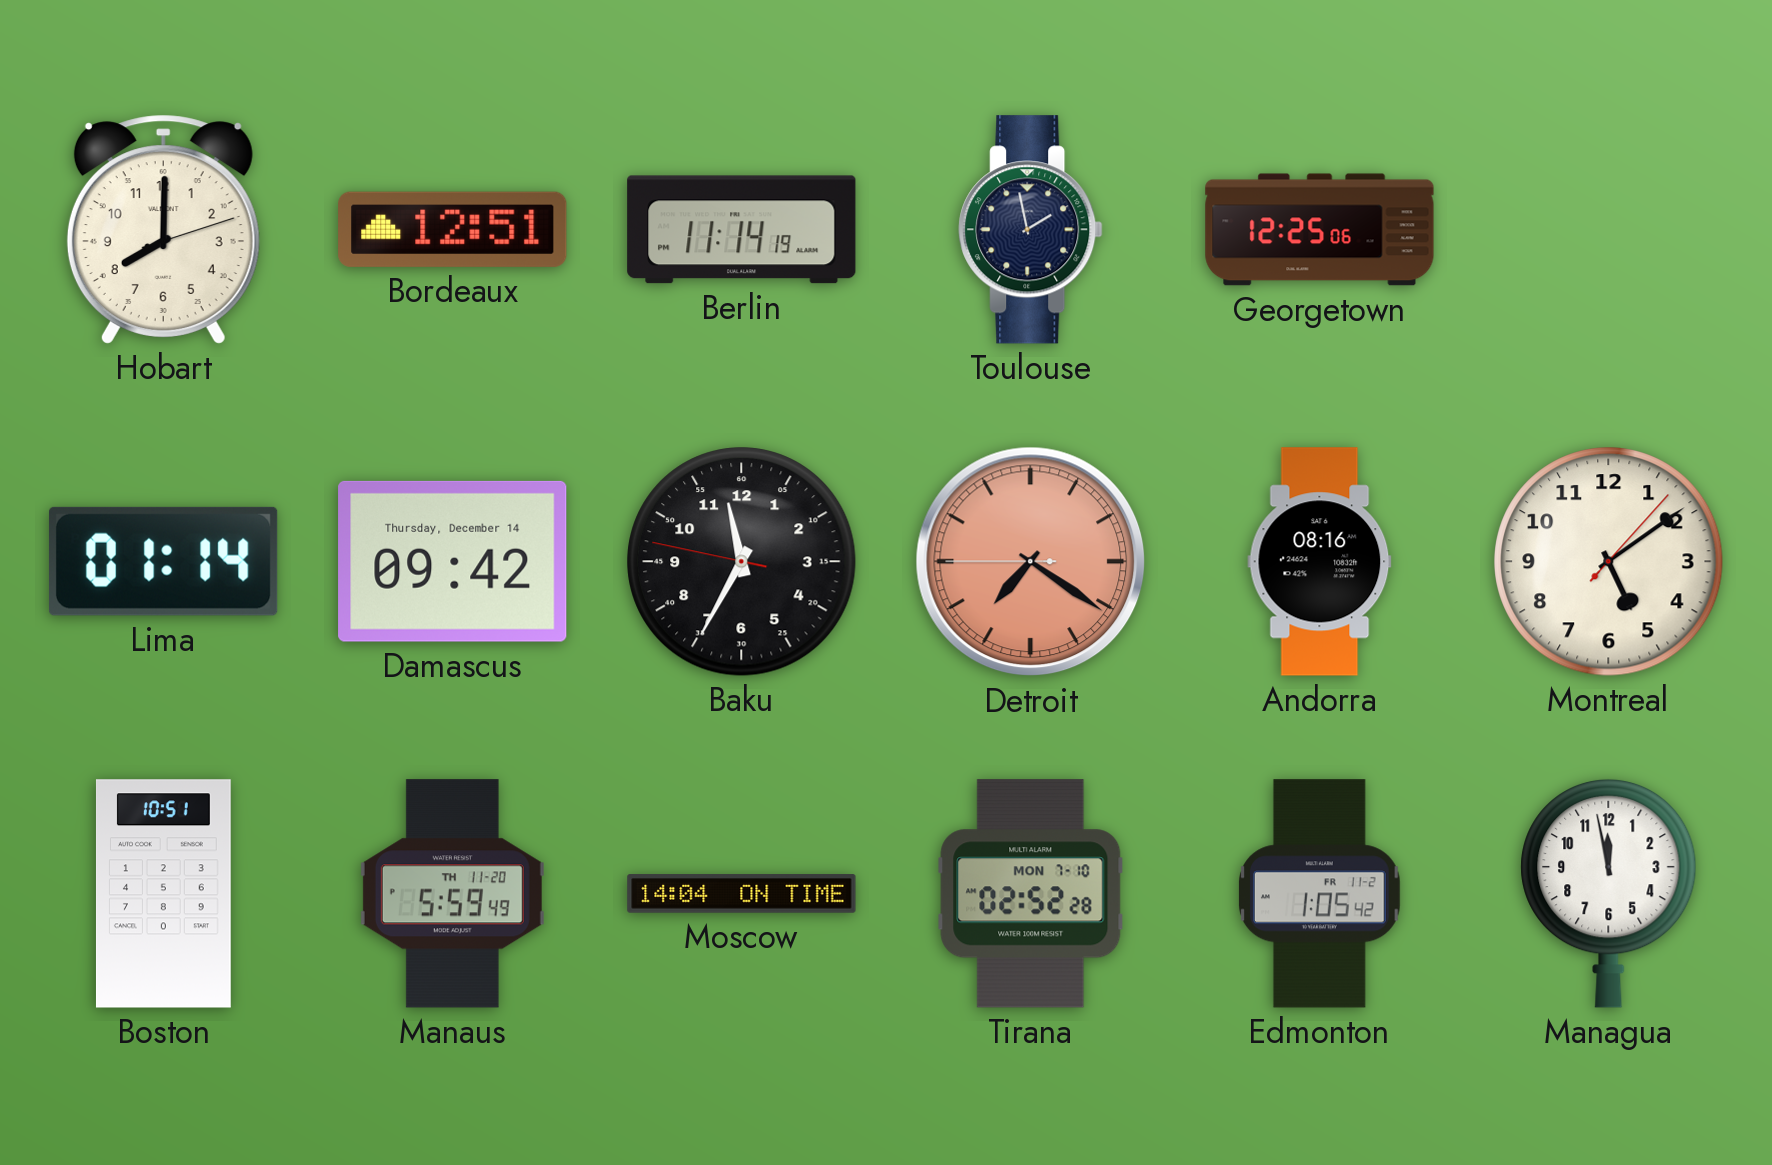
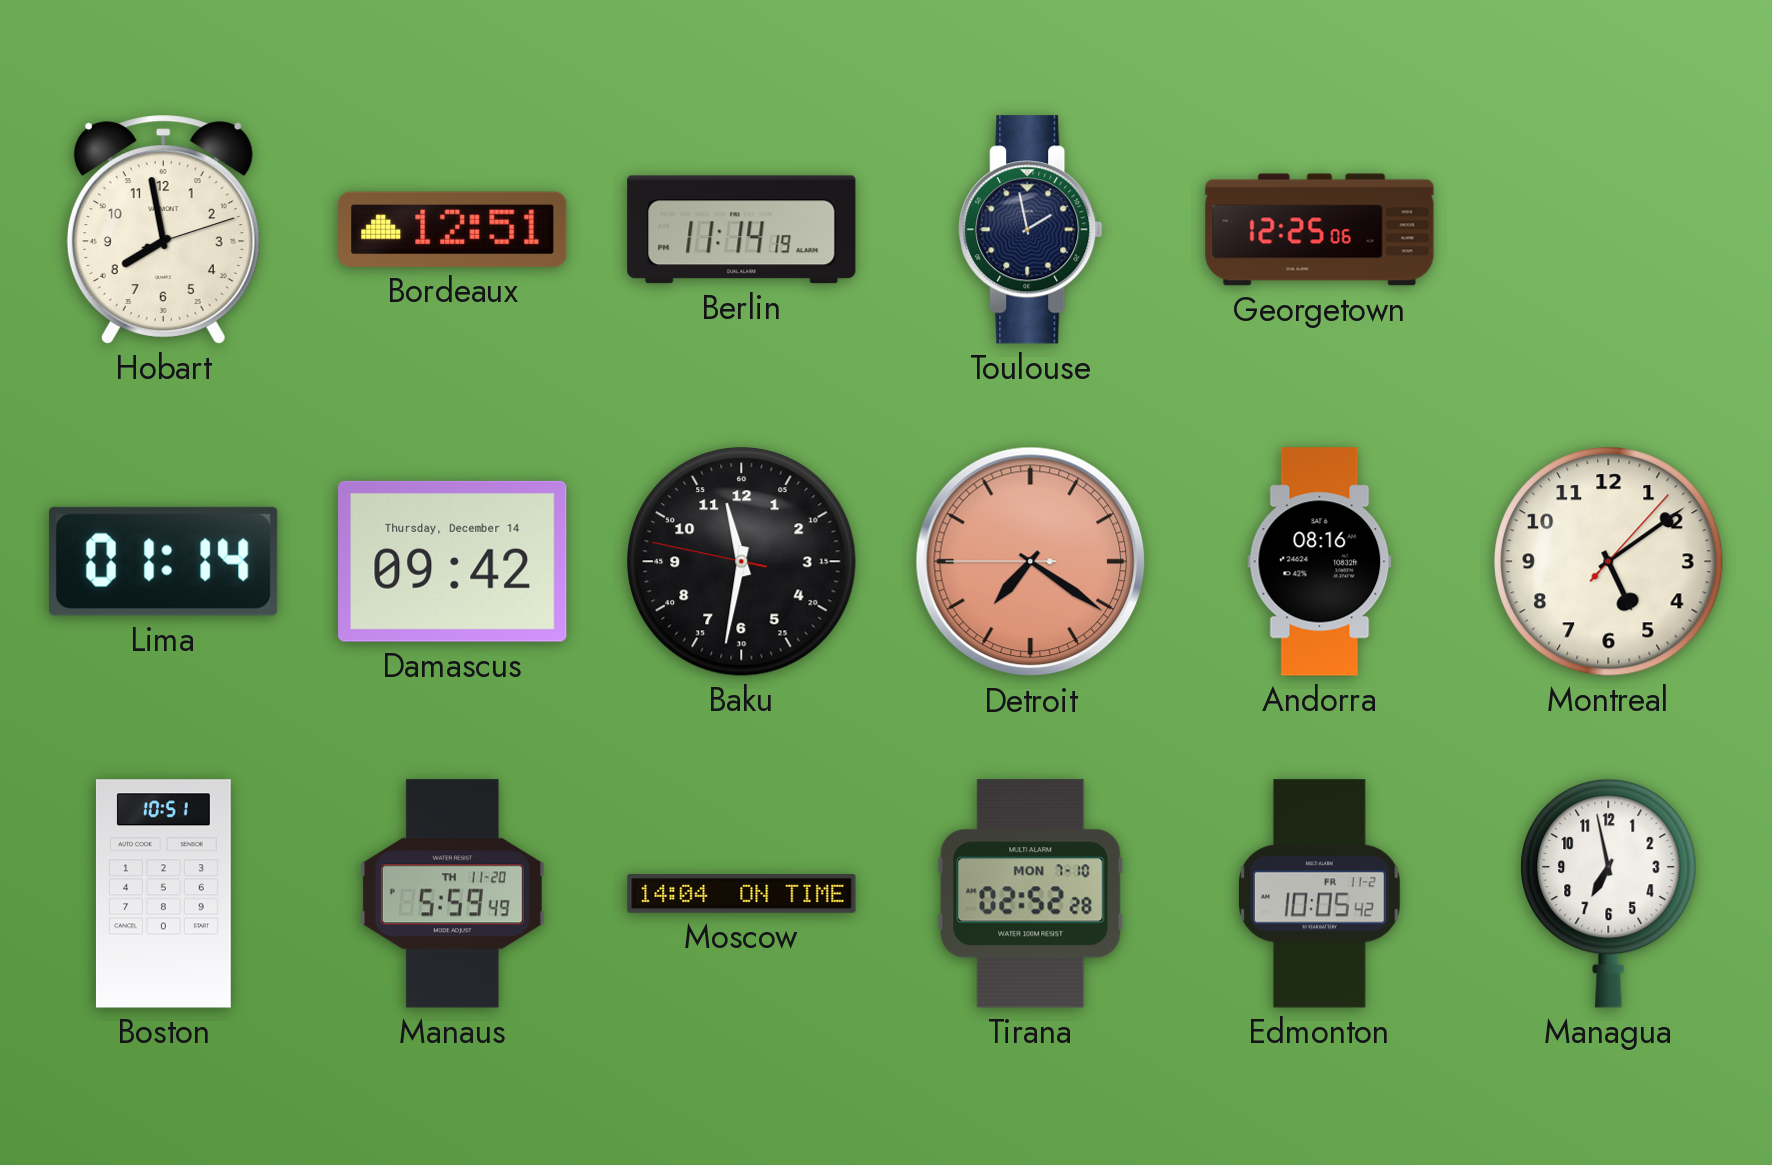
Hobart: 8:00 -> 7:58
Baku: 11:34 -> 11:31
Edmonton: 1:05 -> 10:05
Managua: 11:58 -> 6:58
